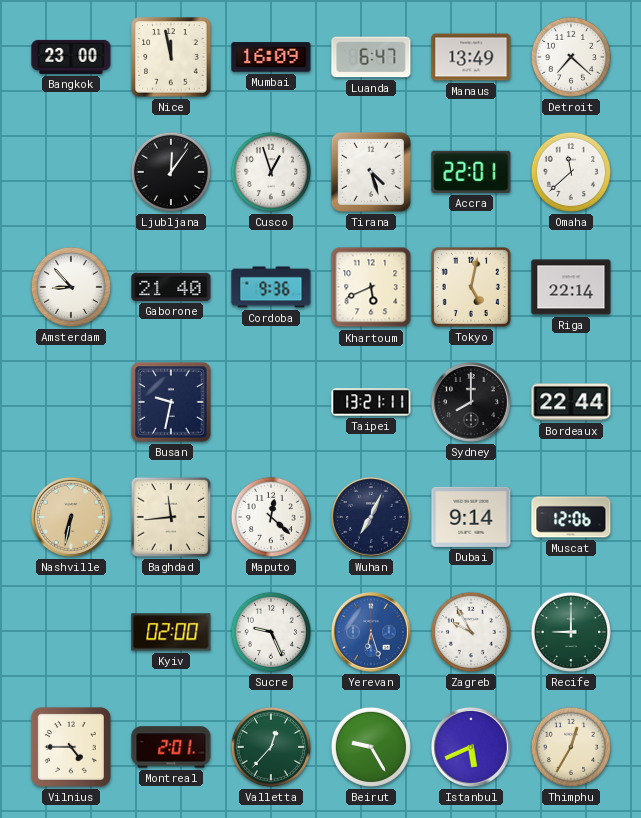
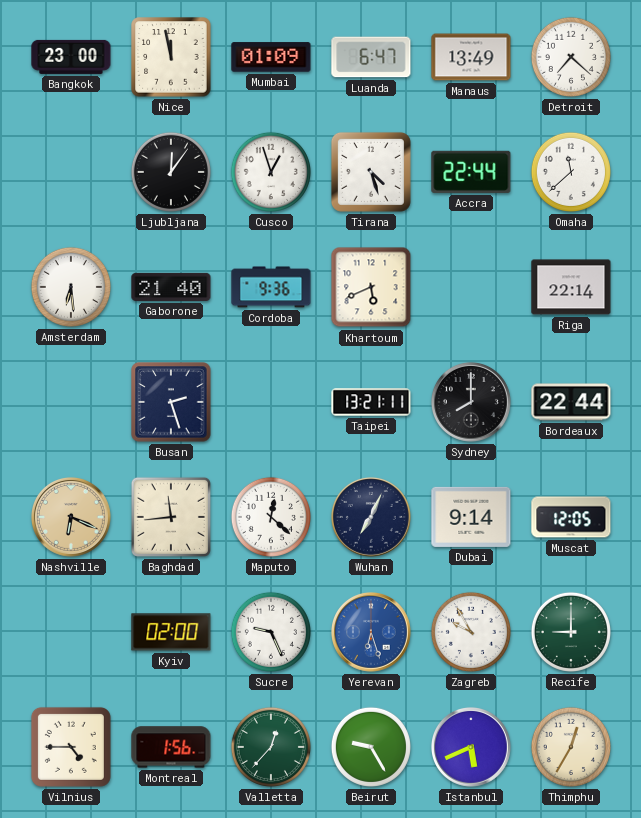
Mumbai: 16:09 -> 01:09
Accra: 22:01 -> 22:44
Amsterdam: 8:53 -> 6:29
Tokyo: 5:02 -> none
Busan: 9:32 -> 2:27
Nashville: 6:32 -> 6:19
Muscat: 12:06 -> 12:05
Montreal: 2:01 -> 1:56
